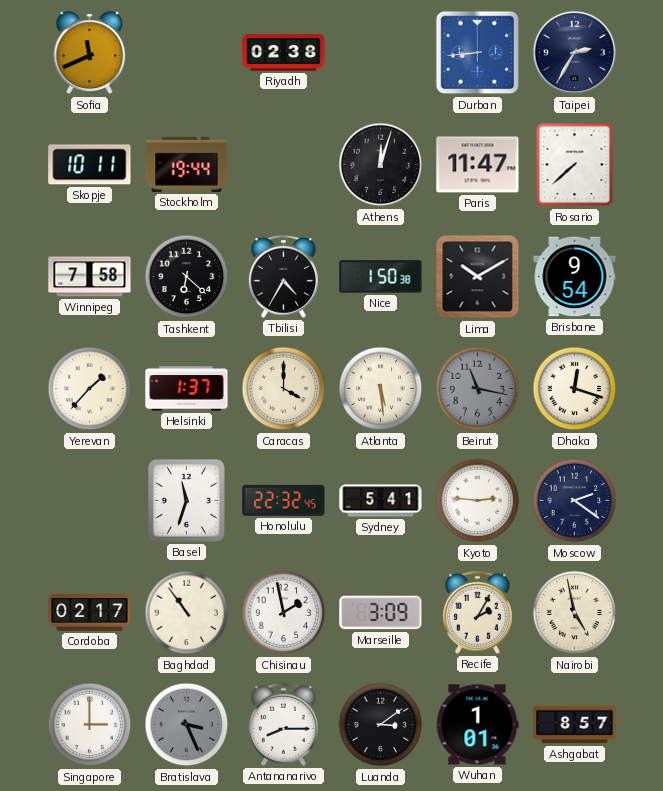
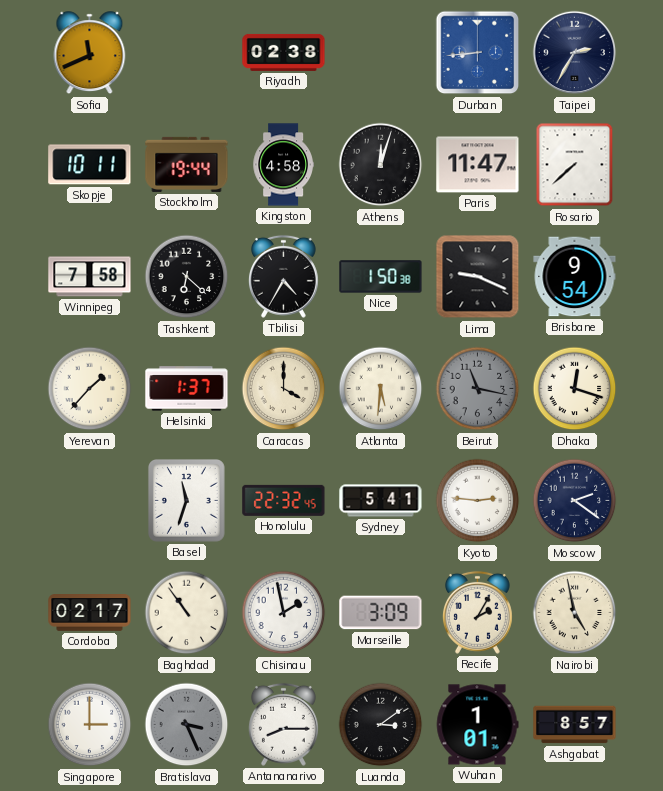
Kingston: none -> 4:58
Lima: 10:10 -> 9:19
Atlanta: 5:29 -> 5:31
